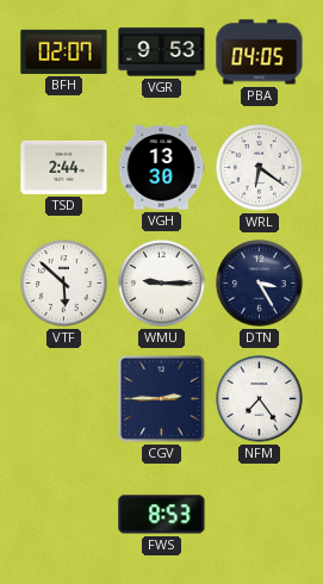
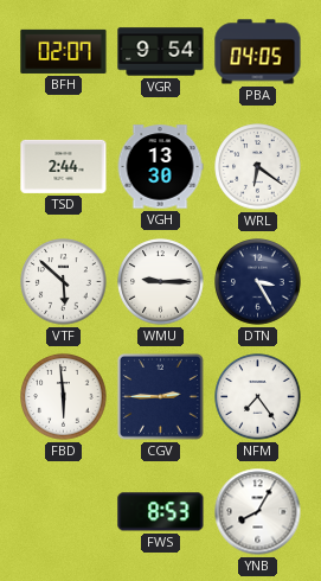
VGR: 9:53 -> 9:54
FBD: none -> 5:59
YNB: none -> 8:05
